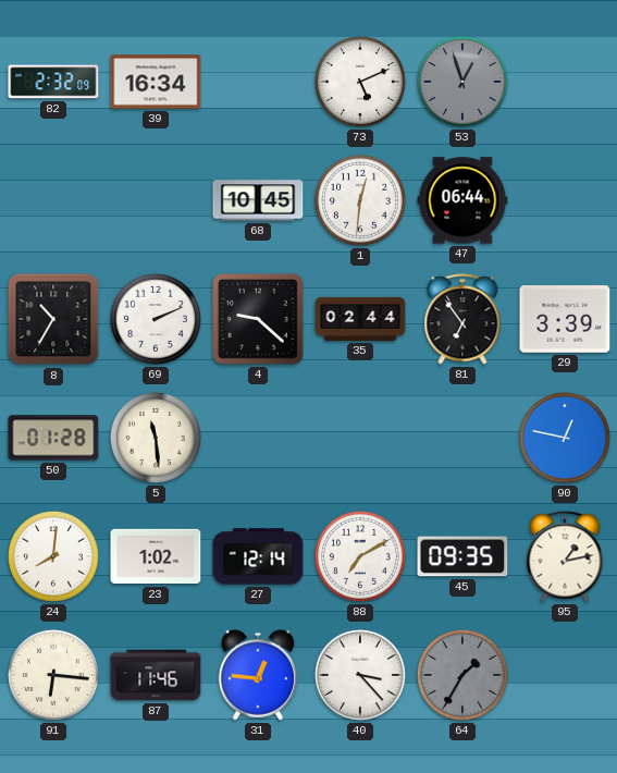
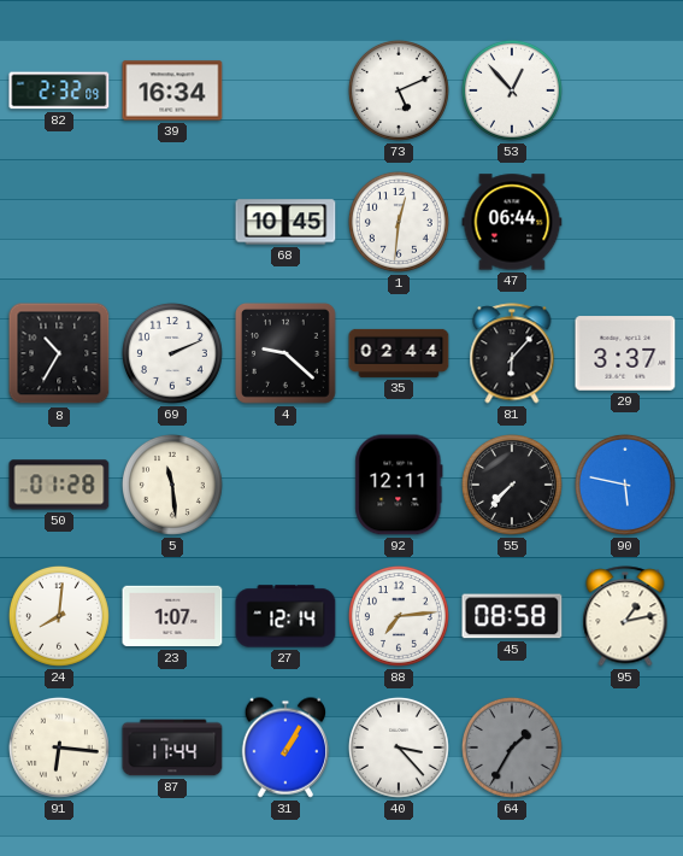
53: 12:57 -> 12:53
53 dial: grey -> white
81: 6:54 -> 6:07
29: 3:39 -> 3:37
92: none -> 12:11
55: none -> 7:37
90: 12:47 -> 5:47
23: 1:02 -> 1:07
88: 7:10 -> 7:14
45: 09:35 -> 08:58
87: 11:46 -> 11:44
31: 12:46 -> 1:05
